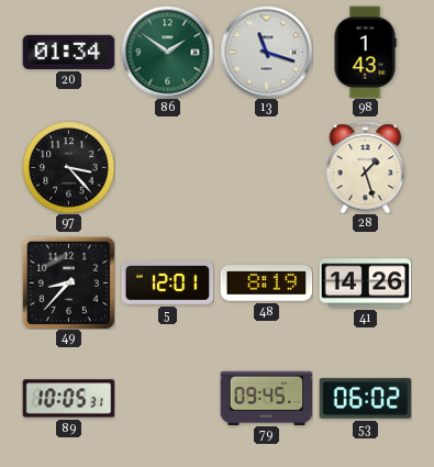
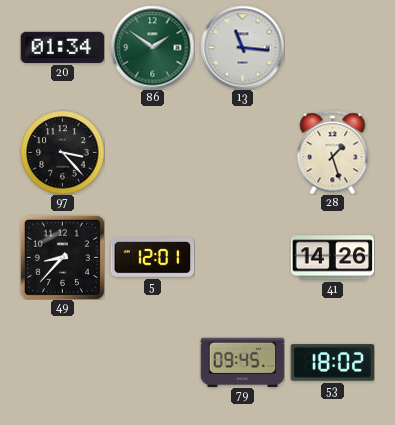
13: 11:18 -> 11:16
98: 1:43 -> none
48: 8:19 -> none
89: 10:05 -> none
53: 06:02 -> 18:02
